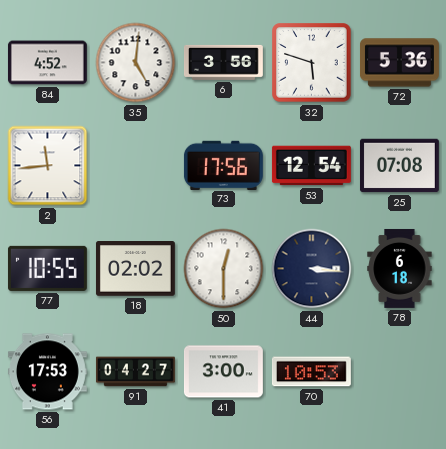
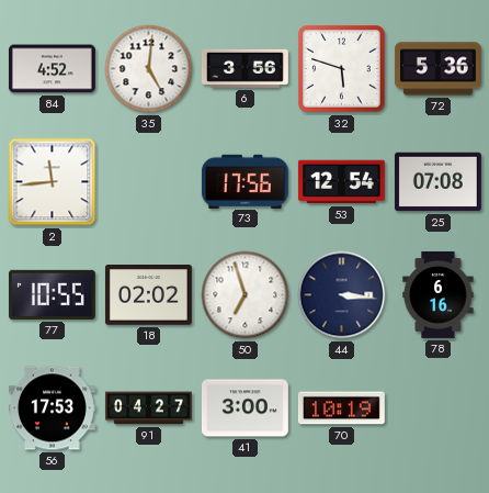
50: 12:30 -> 6:57
78: 6:18 -> 6:16
70: 10:53 -> 10:19
